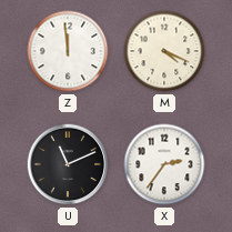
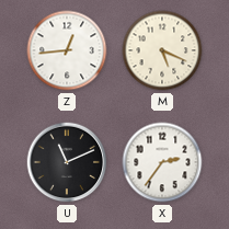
Z: 11:59 -> 12:44
M: 4:19 -> 5:19
